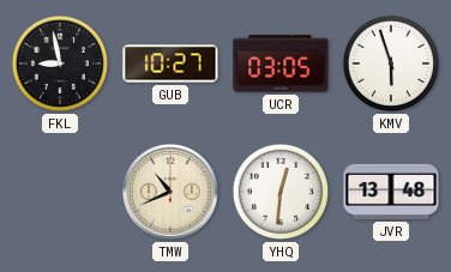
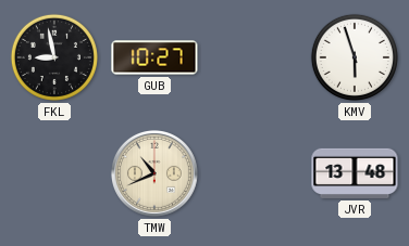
UCR: 03:05 -> none
YHQ: 12:31 -> none
